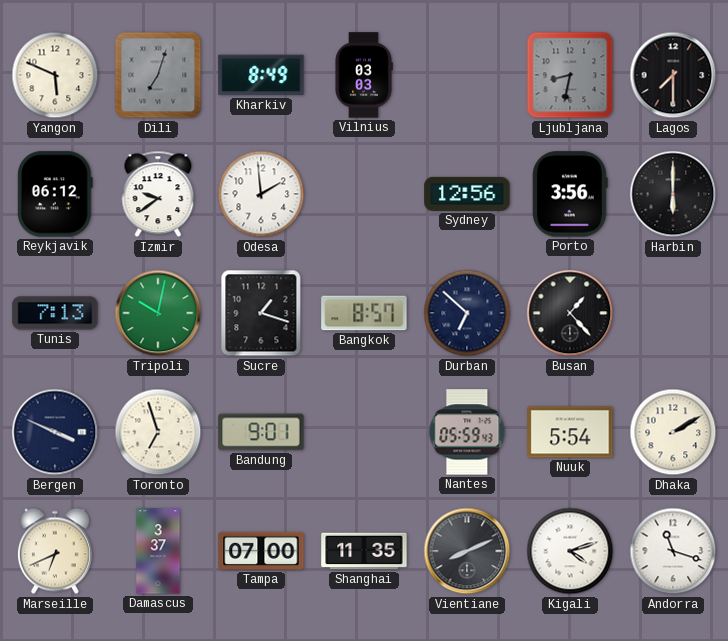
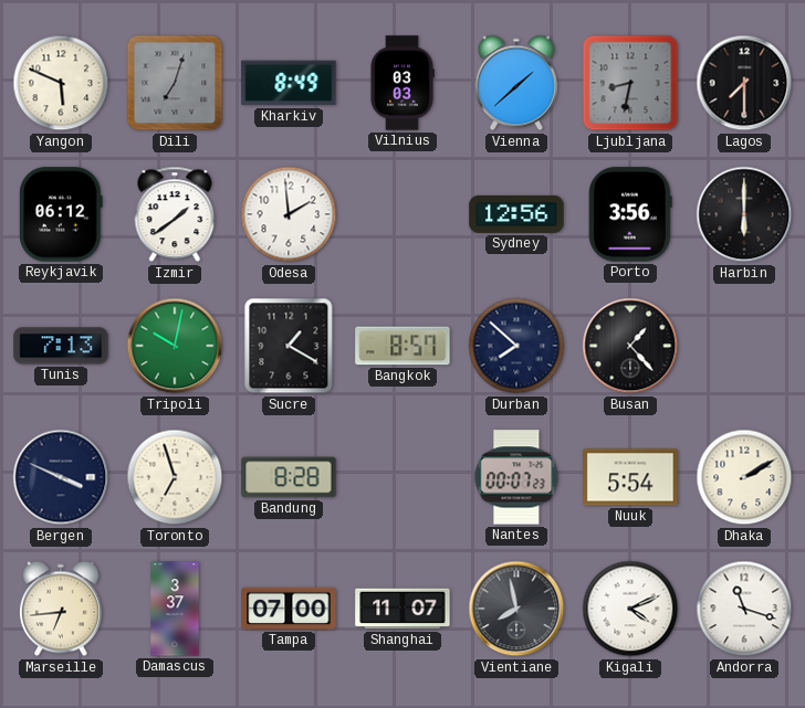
Vienna: none -> 1:38
Izmir: 9:39 -> 1:39
Sucre: 1:18 -> 1:20
Durban: 6:52 -> 7:52
Bandung: 9:01 -> 8:28
Nantes: 05:59 -> 00:07
Marseille: 6:41 -> 6:44
Shanghai: 11:35 -> 11:07
Vientiane: 8:11 -> 7:58
Kigali: 4:12 -> 4:11
